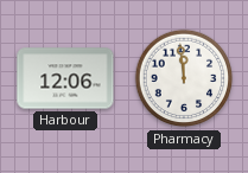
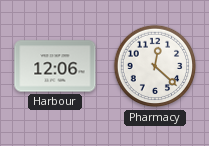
Pharmacy: 11:59 -> 12:22
